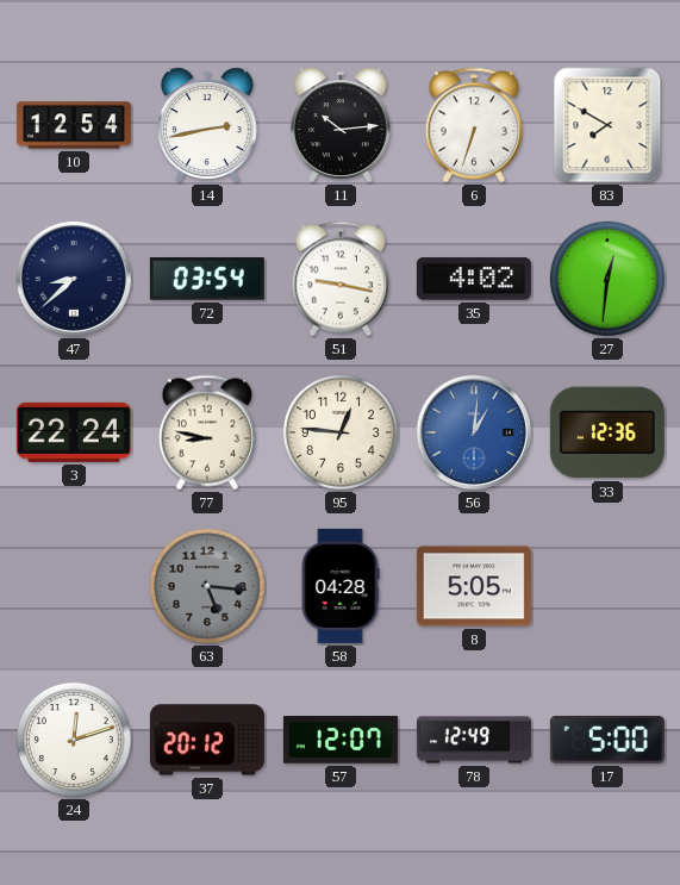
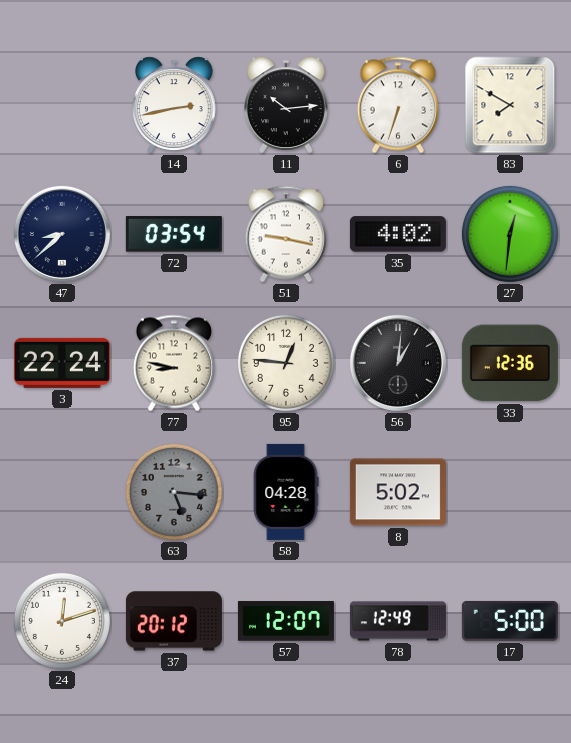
10: 12:54 -> none
56 dial: blue -> black
8: 5:05 -> 5:02
